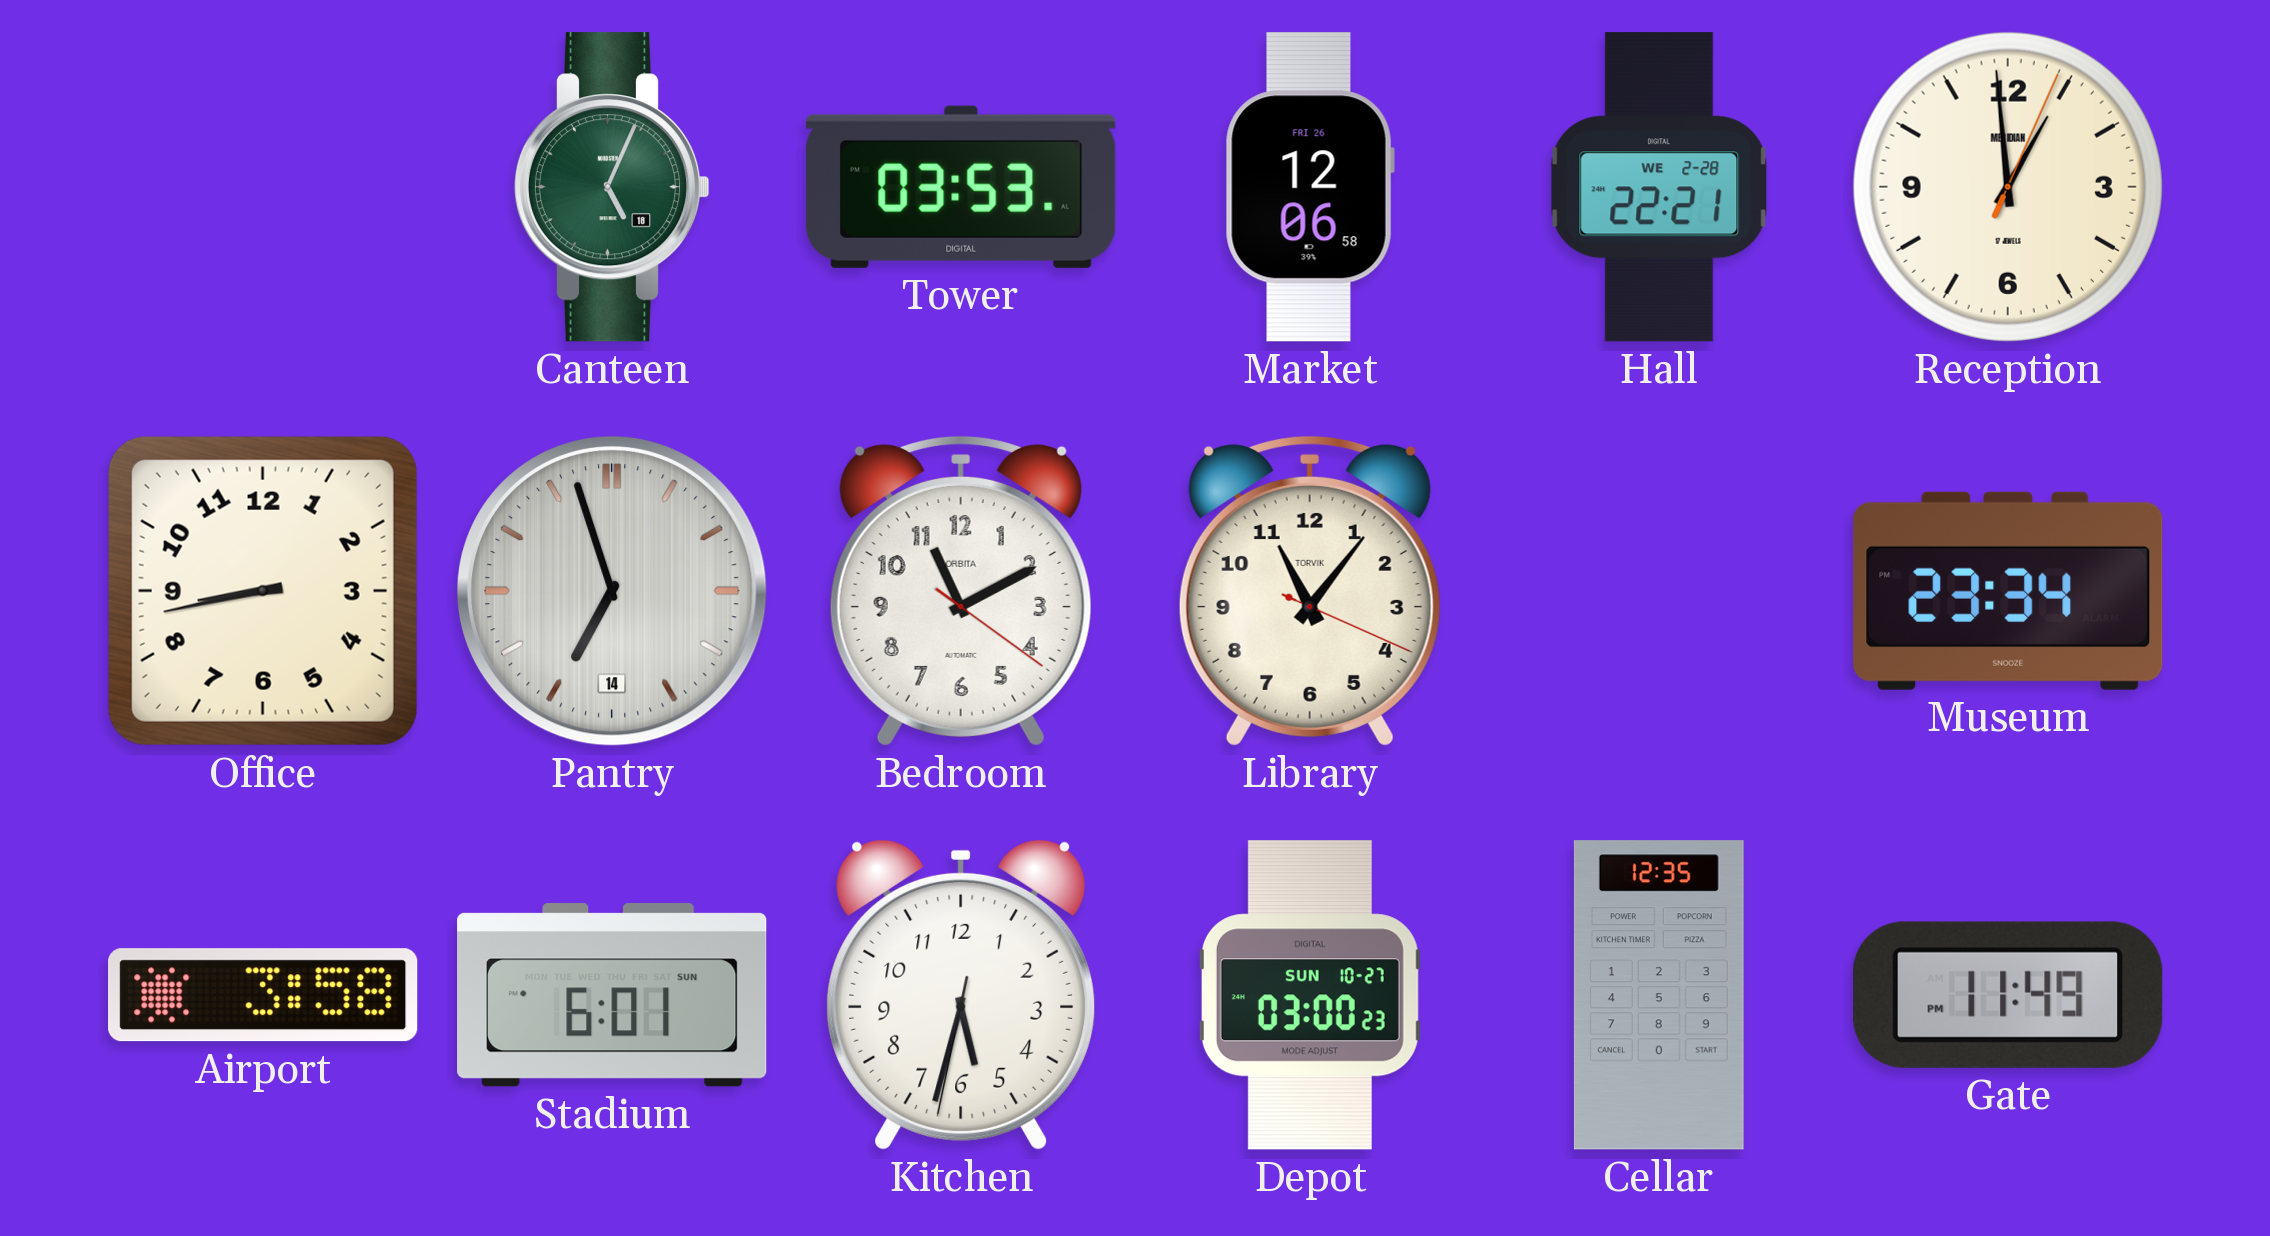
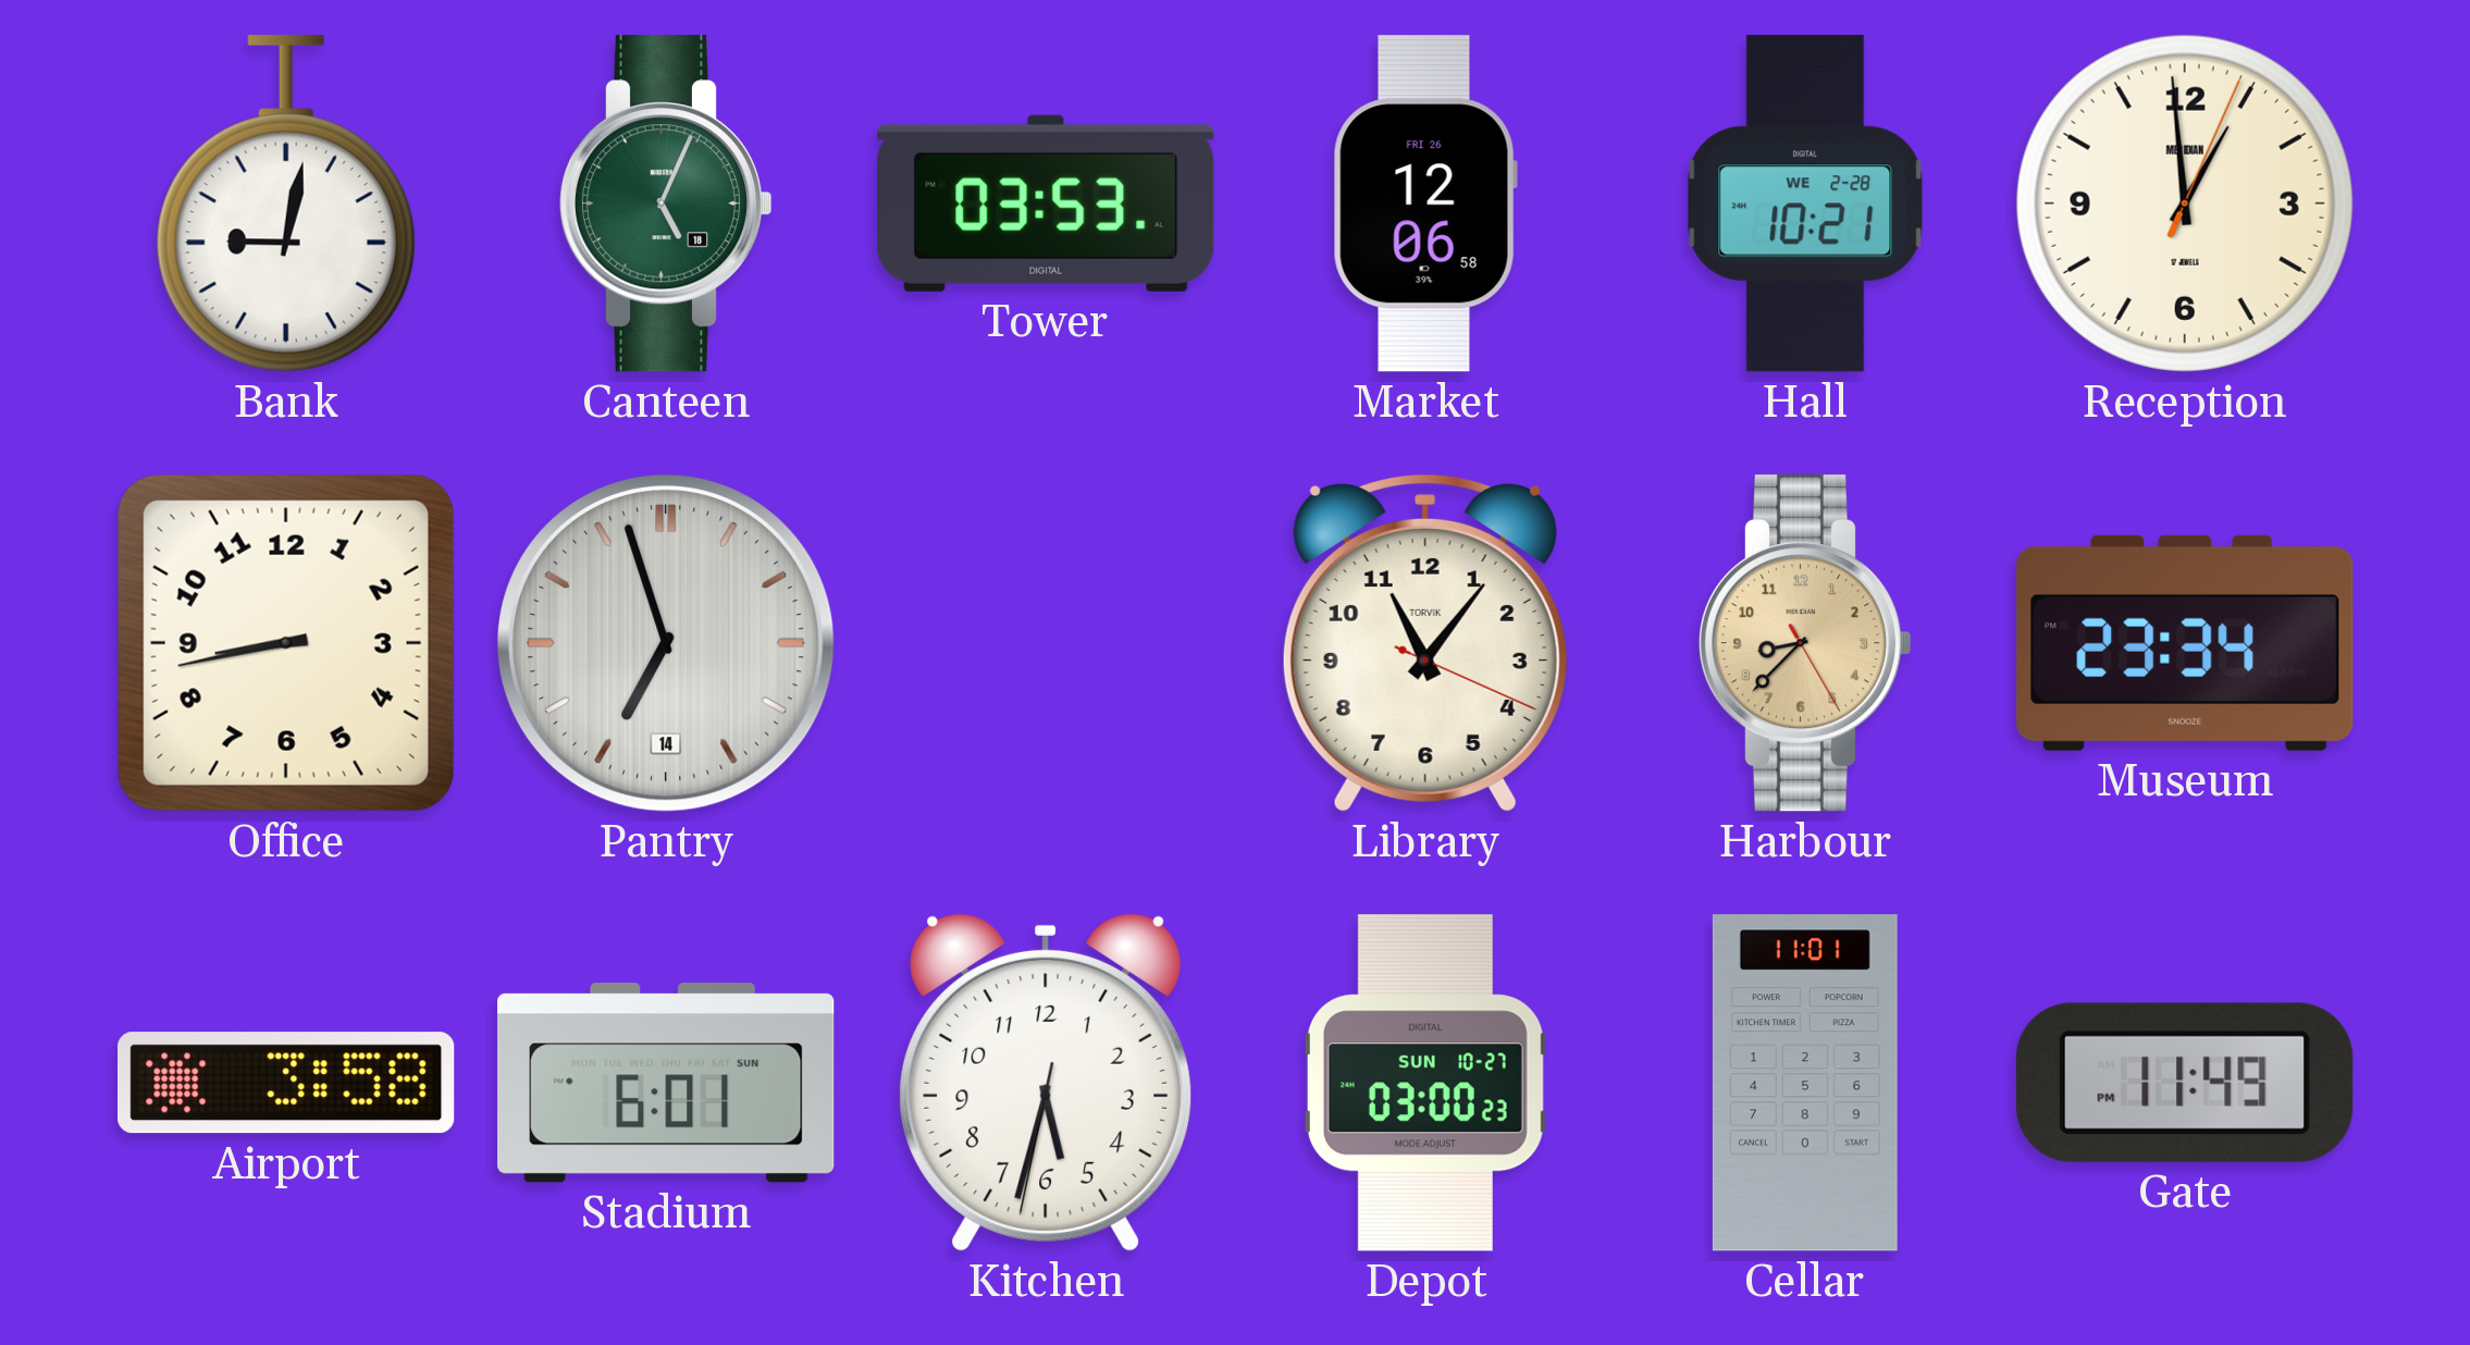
Bank: none -> 9:02
Hall: 22:21 -> 10:21
Bedroom: 11:10 -> none
Harbour: none -> 8:37
Cellar: 12:35 -> 11:01
